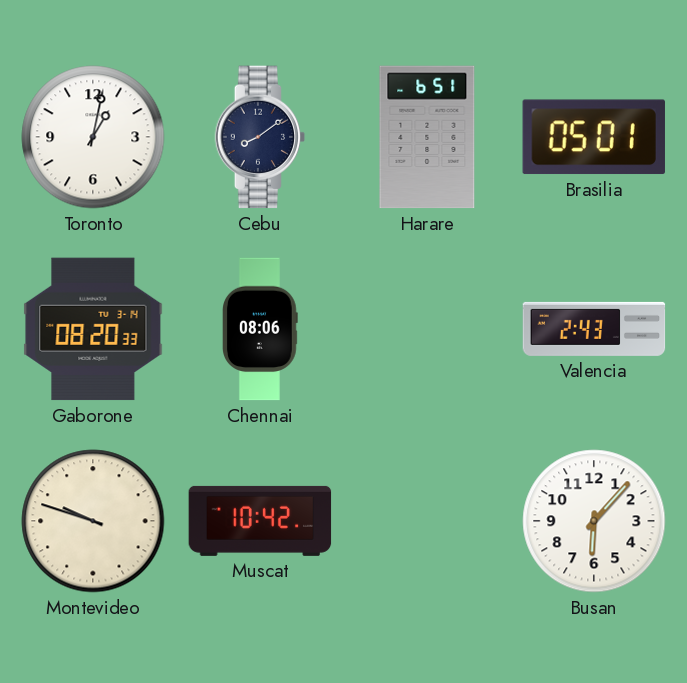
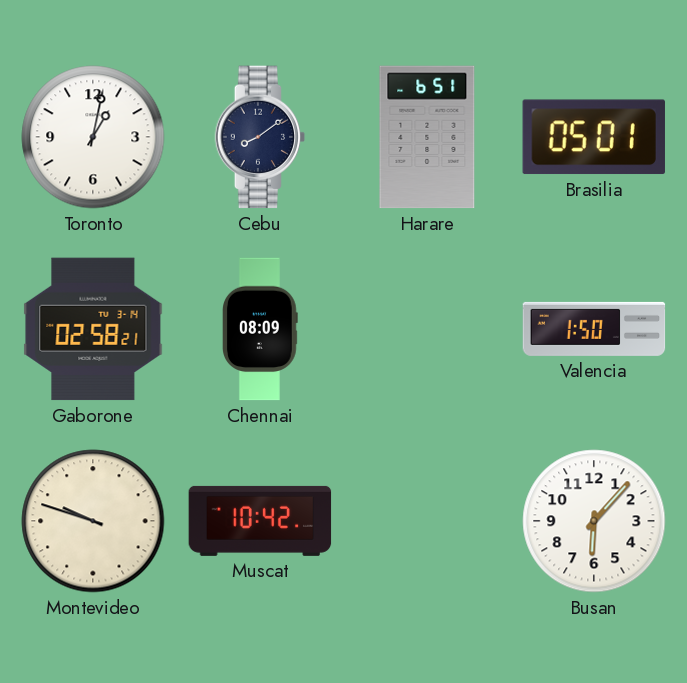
Gaborone: 08:20 -> 02:58
Chennai: 08:06 -> 08:09
Valencia: 2:43 -> 1:50
